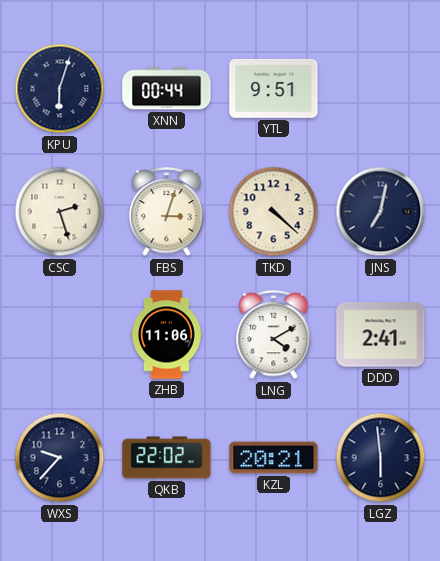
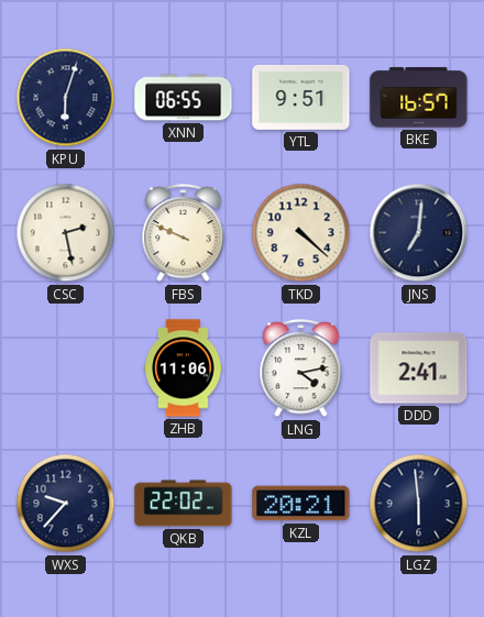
XNN: 00:44 -> 06:55
BKE: none -> 16:57
CSC: 2:27 -> 2:28
FBS: 3:03 -> 9:49
JNS: 7:02 -> 7:01
LNG: 4:10 -> 4:13
